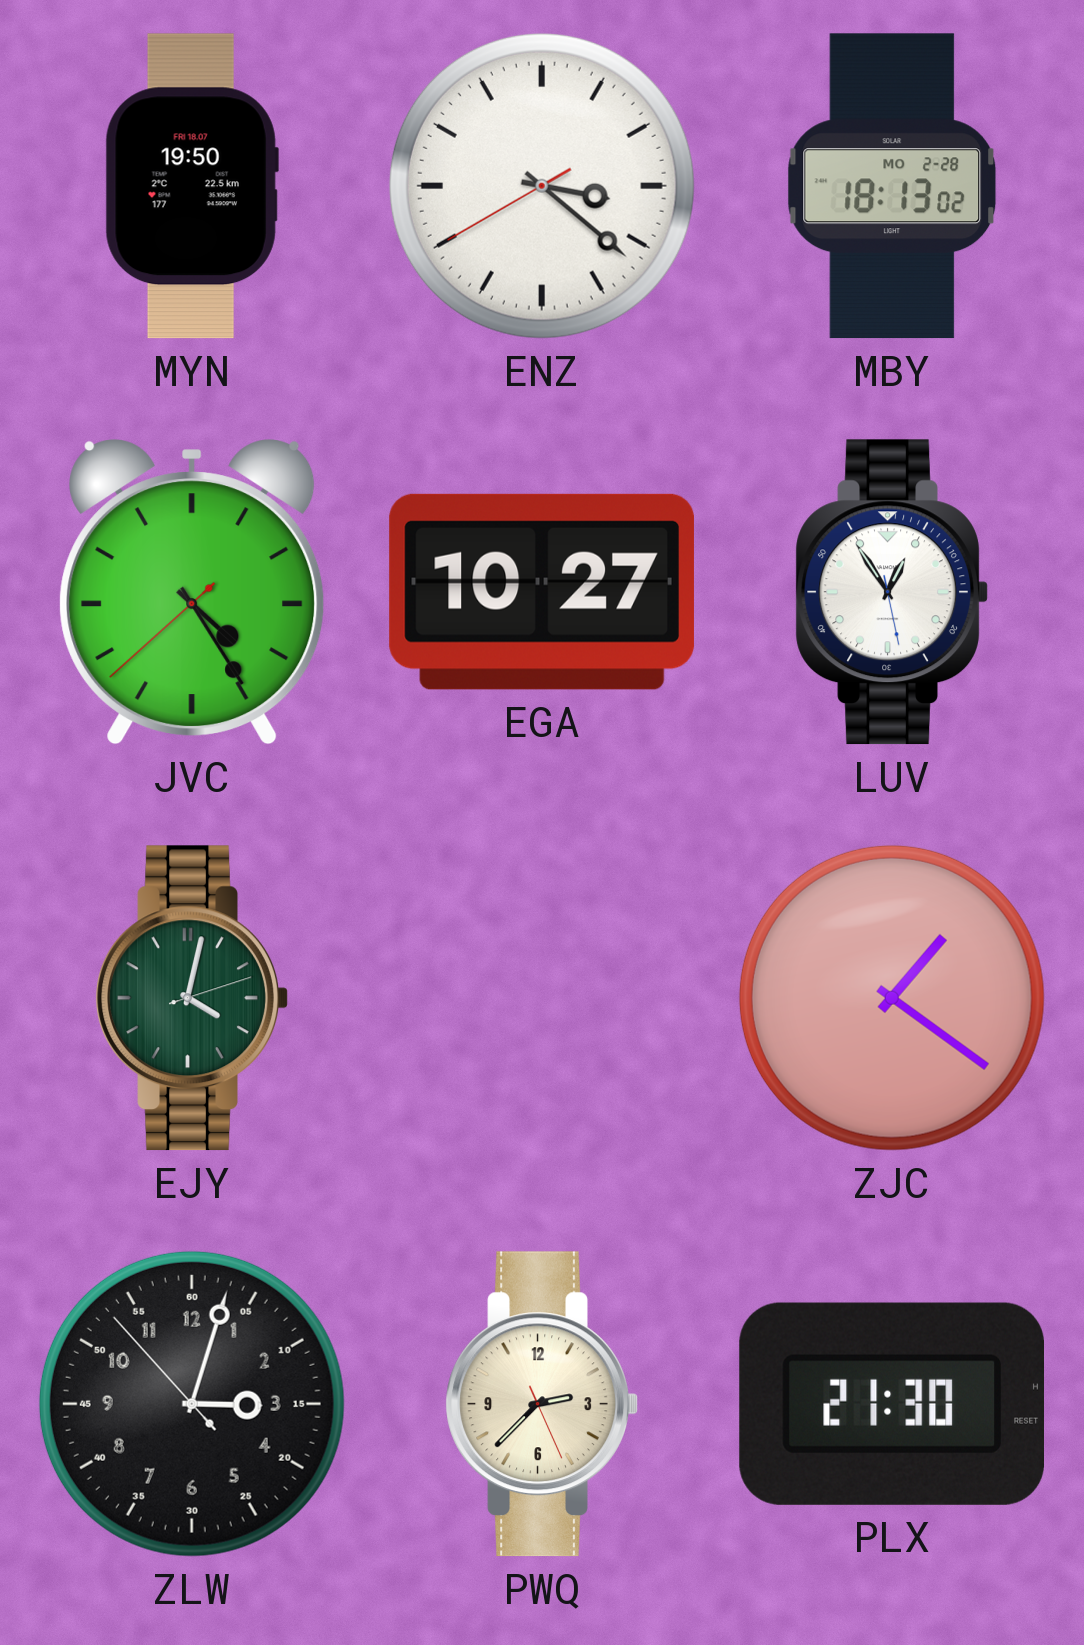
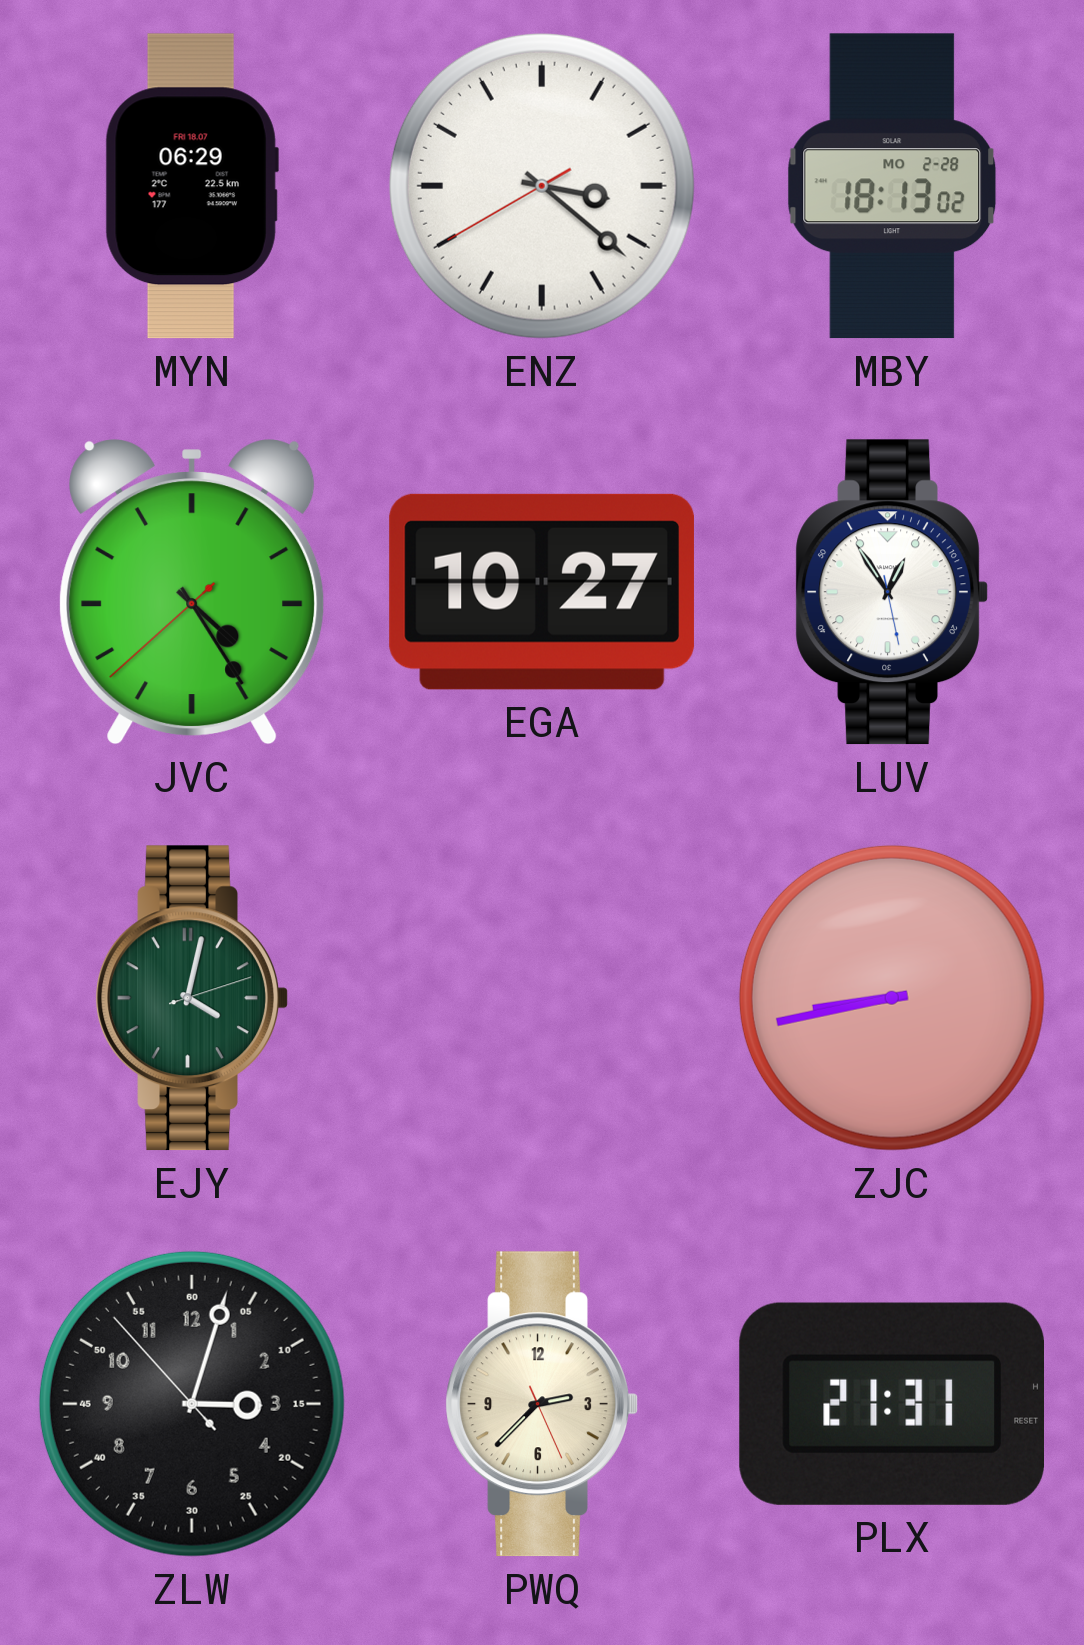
MYN: 19:50 -> 06:29
ZJC: 1:21 -> 8:43
PLX: 21:30 -> 21:31
